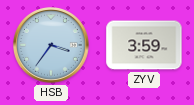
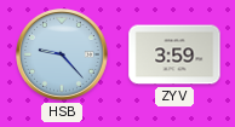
HSB: 3:36 -> 9:23
